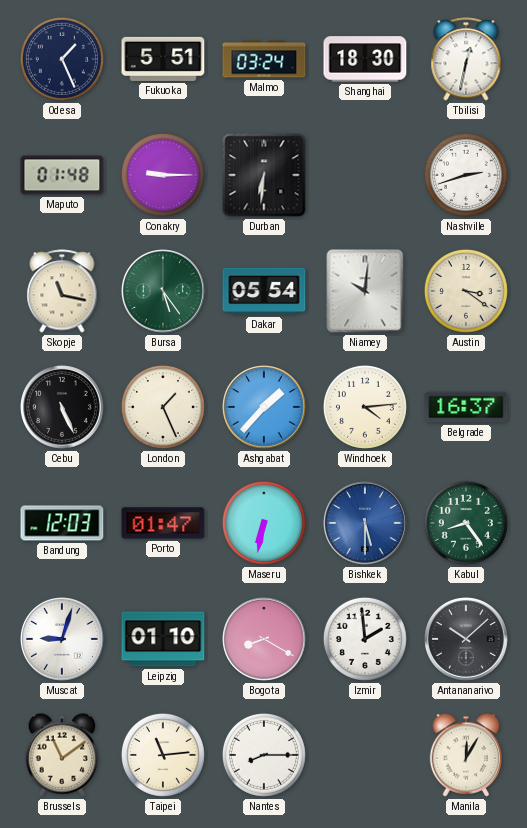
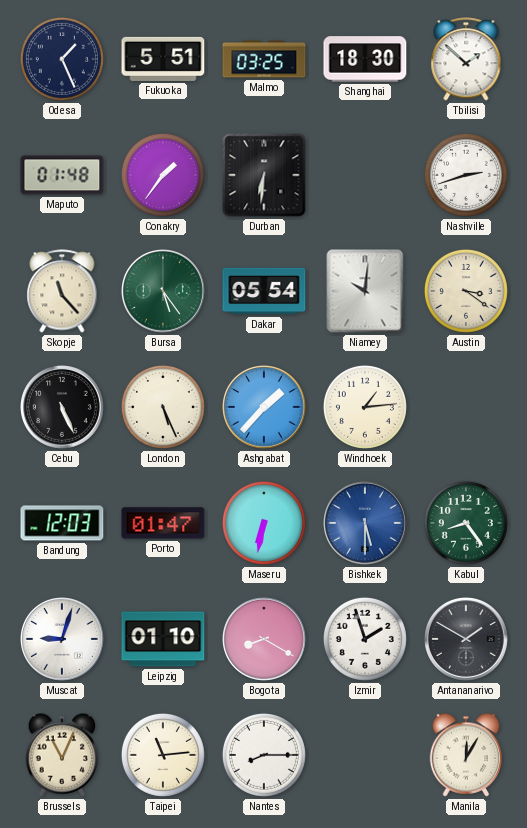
Malmo: 03:24 -> 03:25
Tbilisi: 12:32 -> 1:52
Conakry: 9:15 -> 1:36
Skopje: 11:17 -> 11:23
London: 1:26 -> 5:26
Windhoek: 4:14 -> 1:14
Belgrade: 16:37 -> none
Izmir: 1:59 -> 1:57
Antananarivo: 10:08 -> 1:50
Brussels: 11:09 -> 11:04
